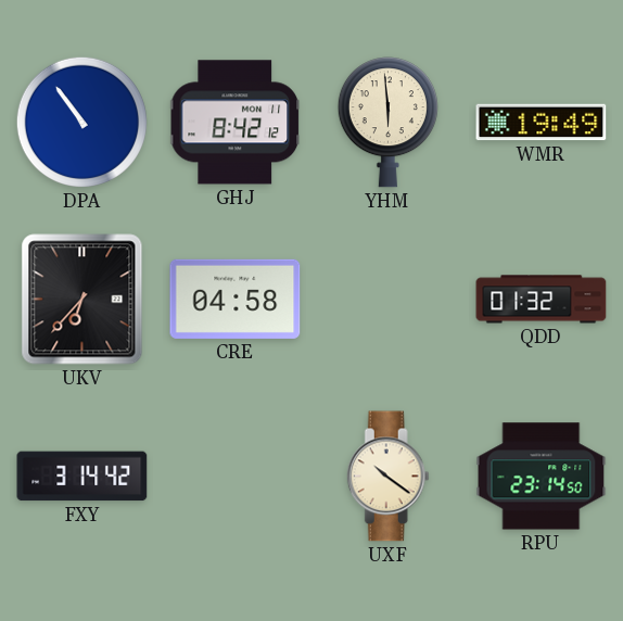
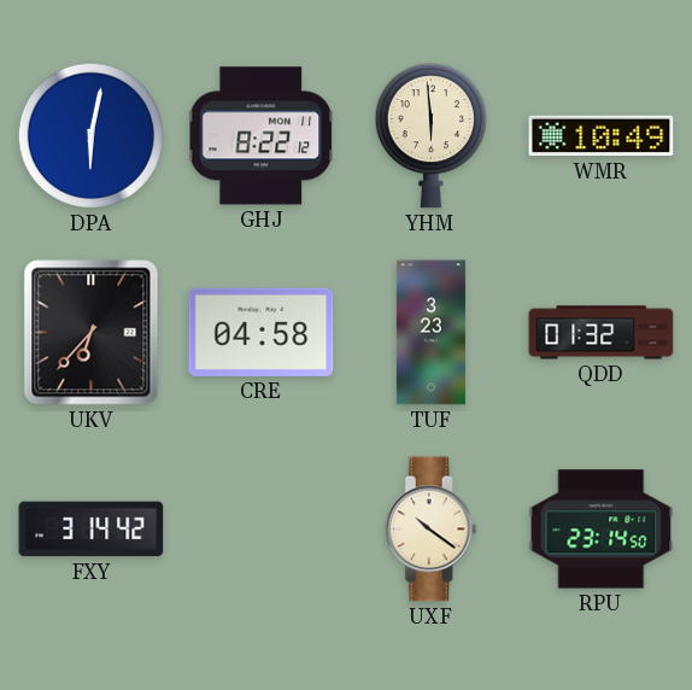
DPA: 10:54 -> 6:02
GHJ: 8:42 -> 8:22
WMR: 19:49 -> 10:49
TUF: none -> 3:23
